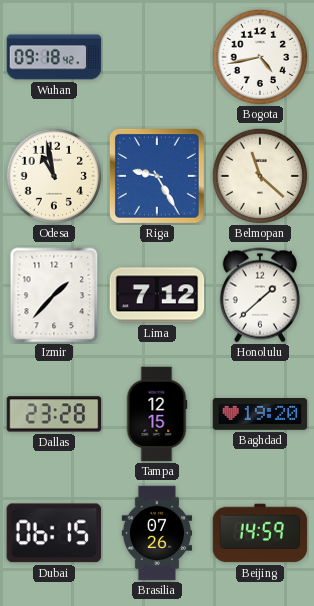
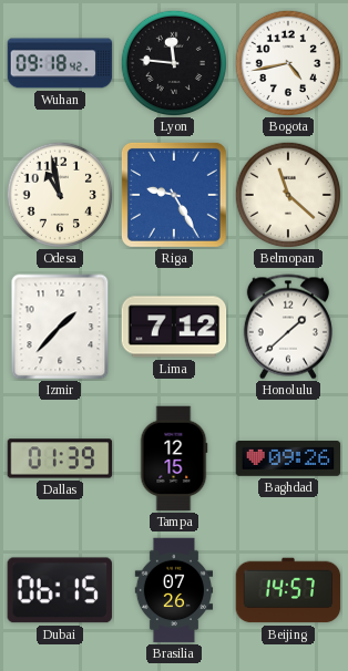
Lyon: none -> 11:46
Dallas: 23:28 -> 01:39
Baghdad: 19:20 -> 09:26
Beijing: 14:59 -> 14:57
